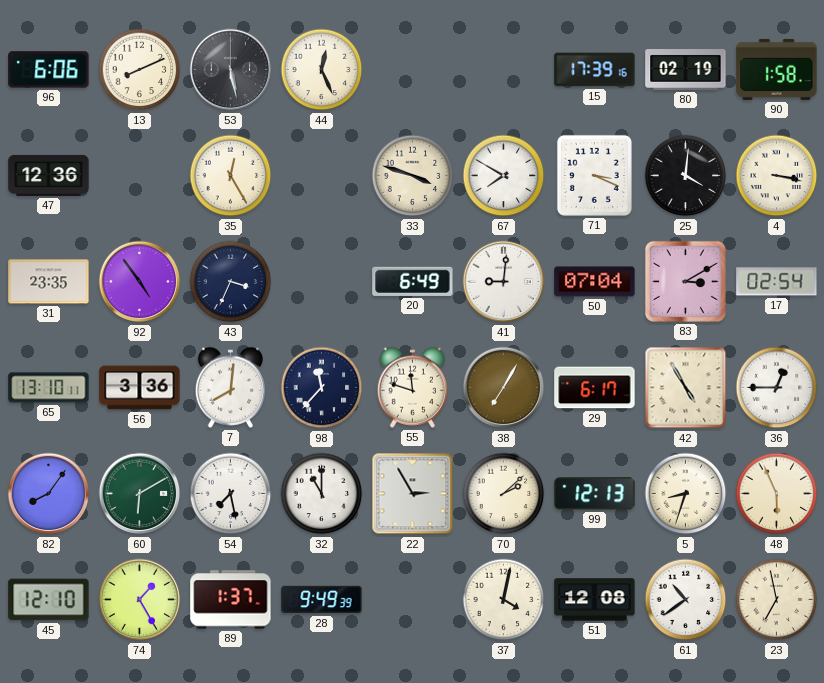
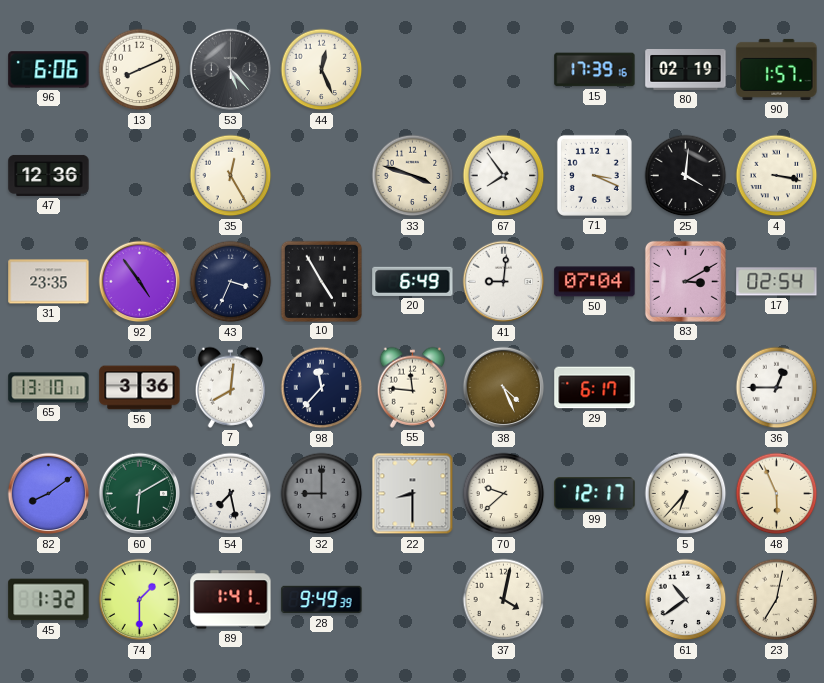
53: 5:28 -> 5:23
90: 1:58 -> 1:57
67: 7:50 -> 7:54
10: none -> 4:55
55: 11:48 -> 11:46
38: 7:05 -> 4:26
42: 4:55 -> none
82: 8:06 -> 8:09
32: 11:00 -> 9:00
32 dial: white -> grey
22: 2:55 -> 8:30
70: 2:08 -> 9:38
99: 12:13 -> 12:17
5: 8:33 -> 6:37
45: 12:10 -> 1:32
74: 1:25 -> 1:30
89: 1:37 -> 1:41
51: 12:08 -> none
23: 6:58 -> 7:02
